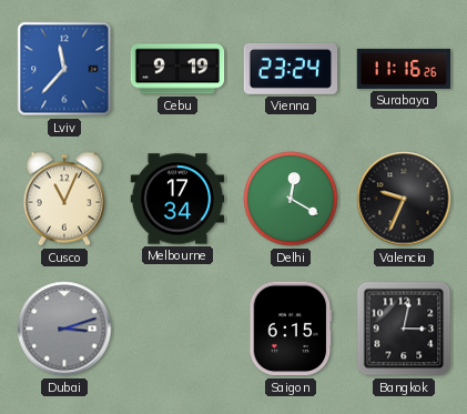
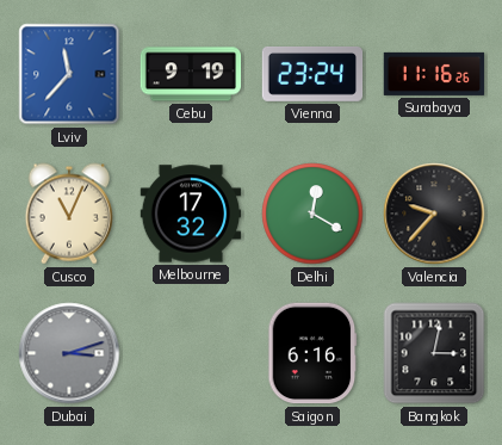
Melbourne: 17:34 -> 17:32
Valencia: 9:34 -> 9:37
Saigon: 6:15 -> 6:16
